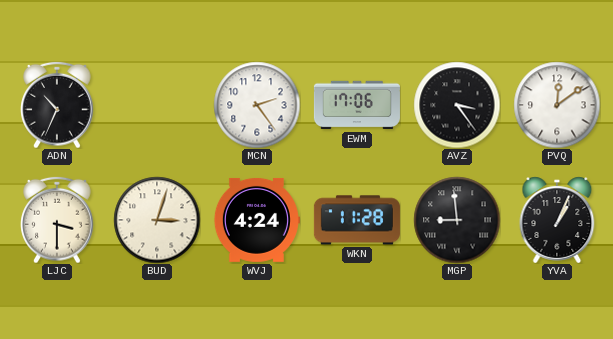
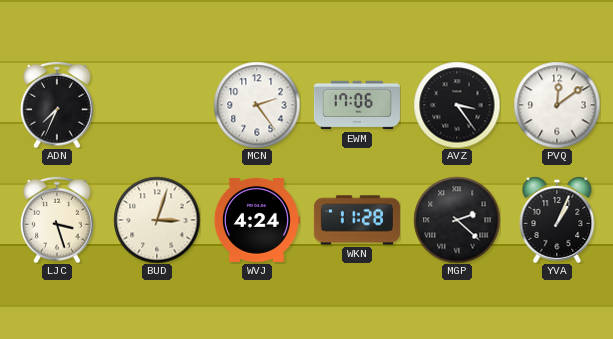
ADN: 10:34 -> 7:34
LJC: 3:30 -> 3:27
MGP: 8:59 -> 2:22
